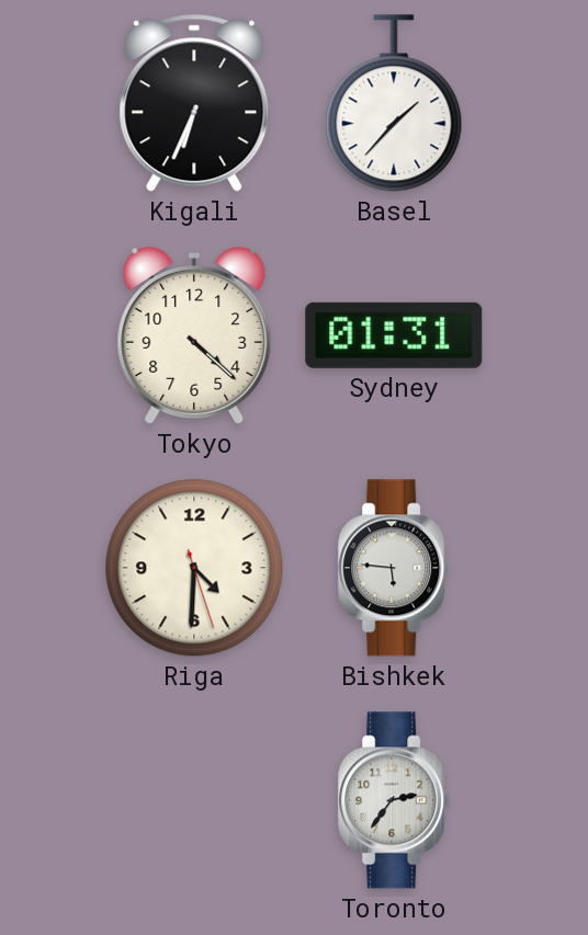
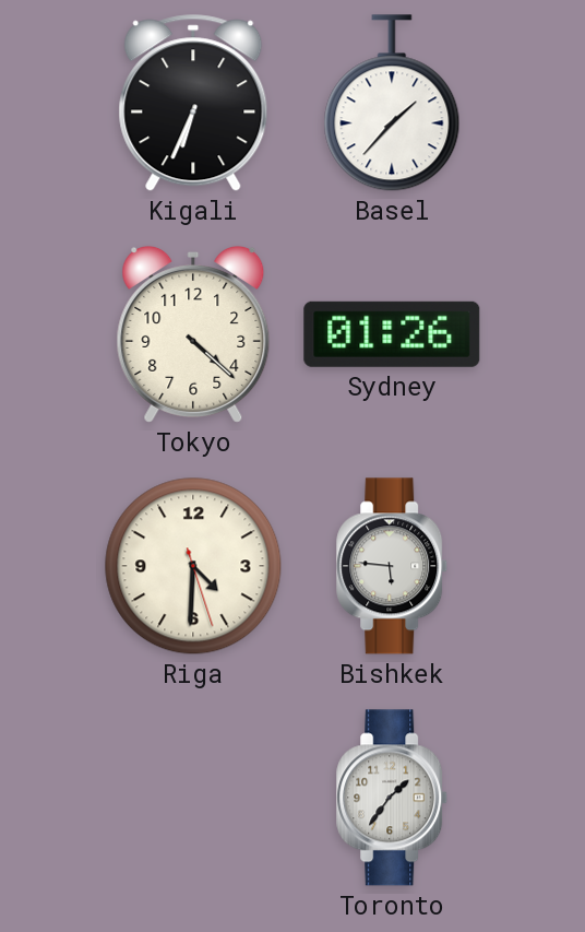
Sydney: 01:31 -> 01:26
Toronto: 2:36 -> 1:36
